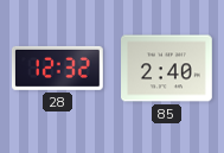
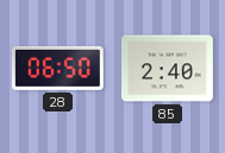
28: 12:32 -> 06:50
